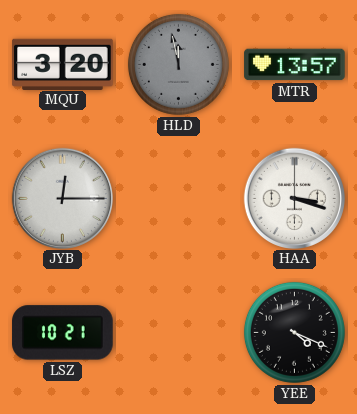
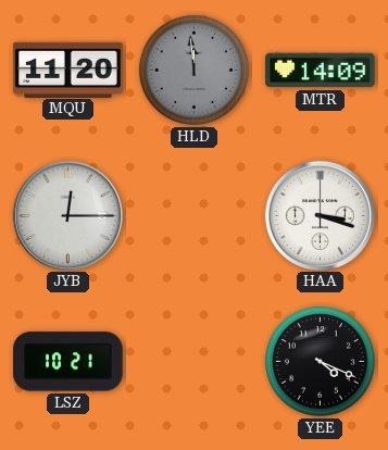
MQU: 3:20 -> 11:20
HLD: 11:58 -> 11:59
MTR: 13:57 -> 14:09
